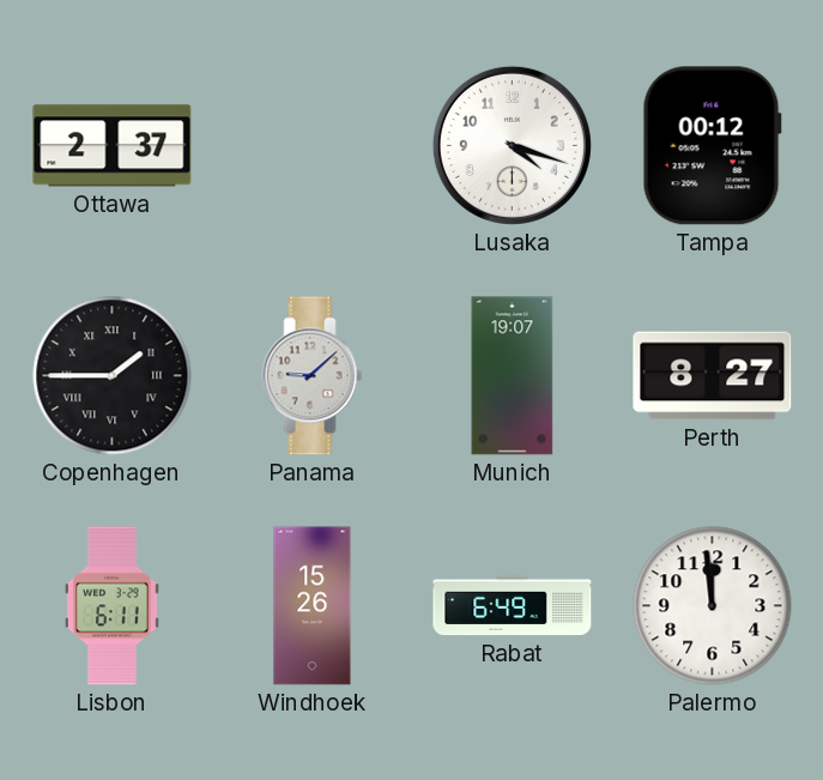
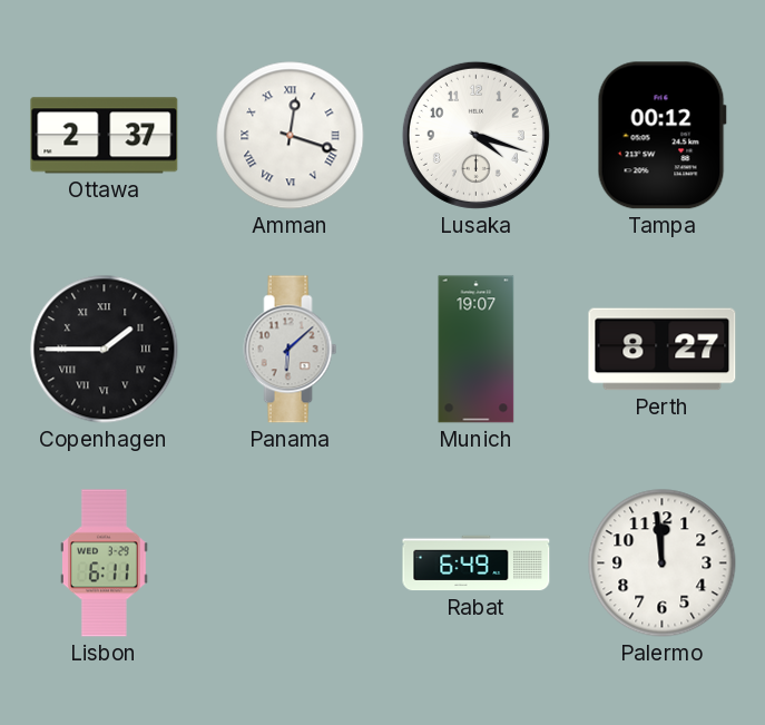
Amman: none -> 12:18
Panama: 9:08 -> 6:08
Windhoek: 15:26 -> none
